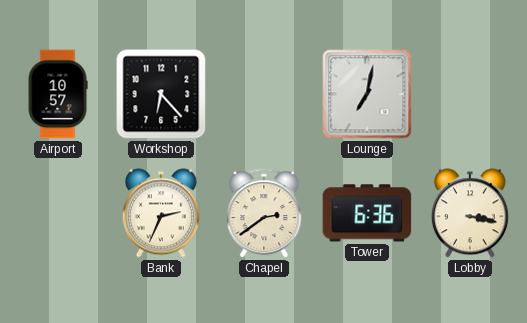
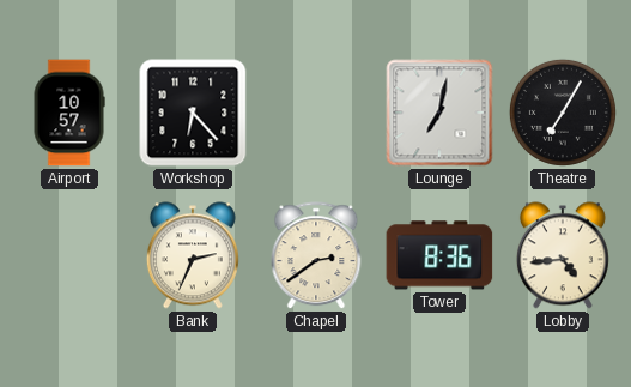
Theatre: none -> 7:05
Tower: 6:36 -> 8:36
Lobby: 3:17 -> 4:44
